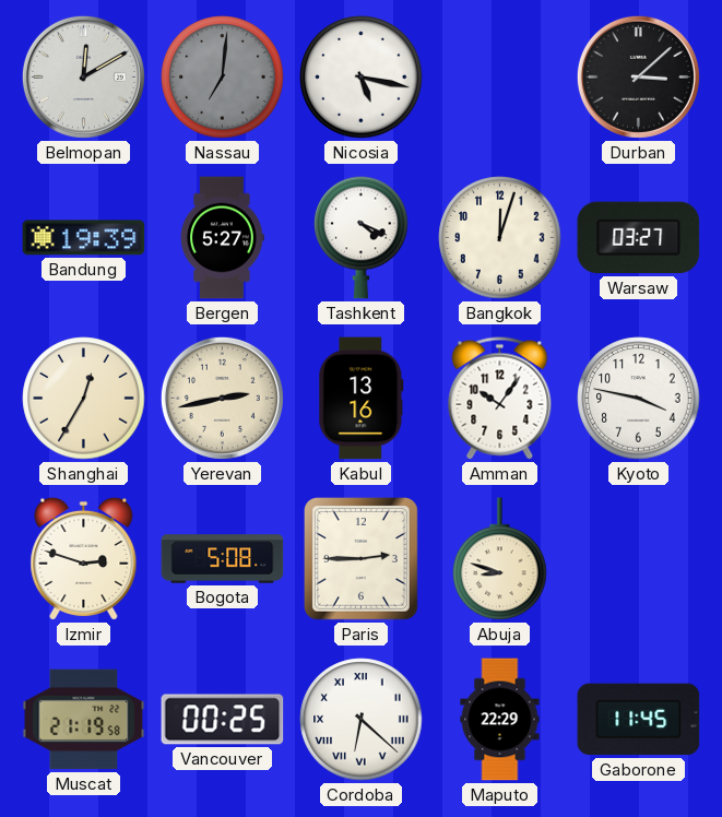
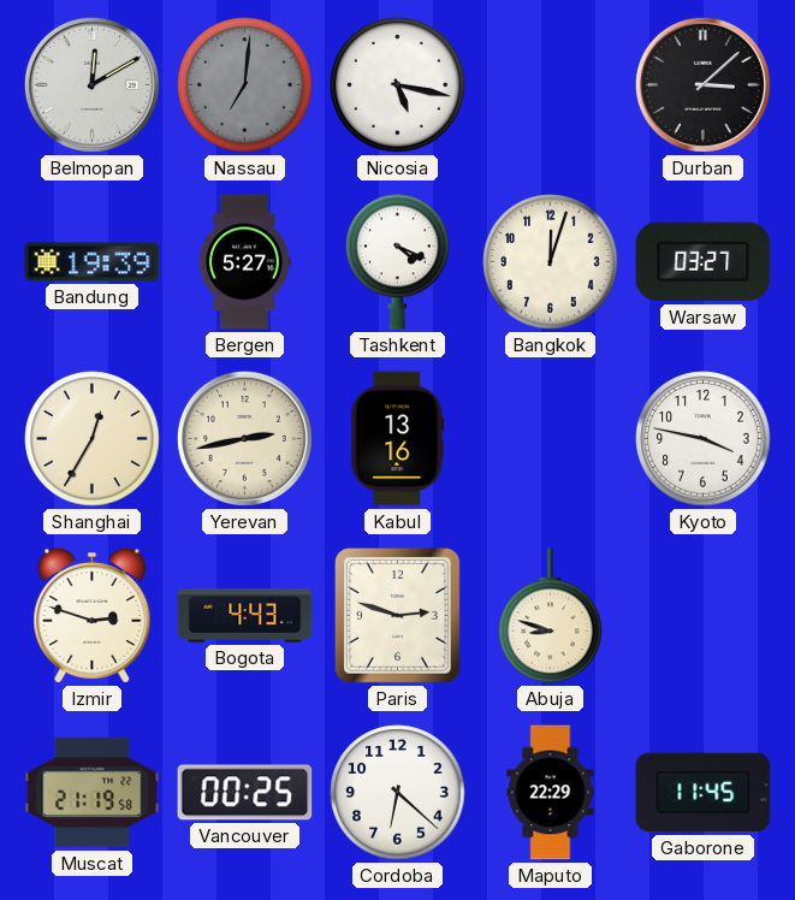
Amman: 10:06 -> none
Bogota: 5:08 -> 4:43
Paris: 2:45 -> 2:48
Cordoba numerals: Roman -> Arabic
